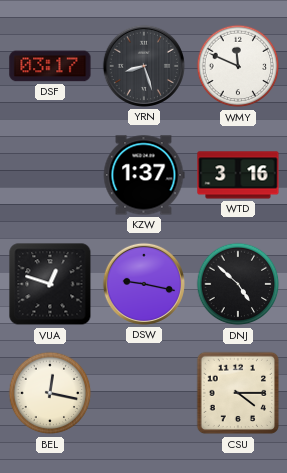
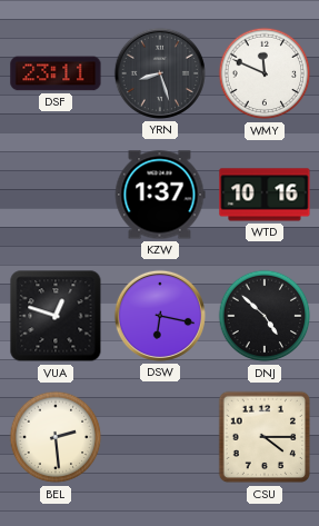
DSF: 03:17 -> 23:11
WTD: 3:16 -> 10:16
DSW: 9:17 -> 6:17
BEL: 12:17 -> 2:29
